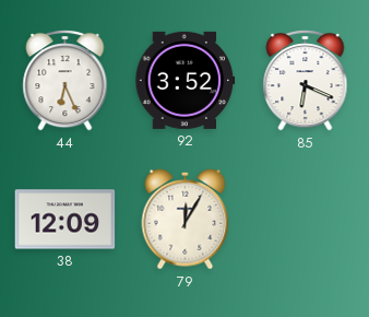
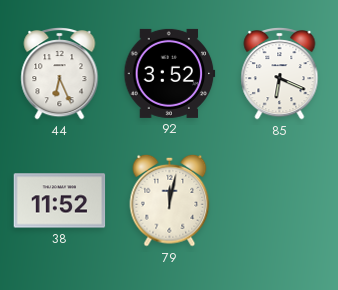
38: 12:09 -> 11:52
79: 12:05 -> 12:02
